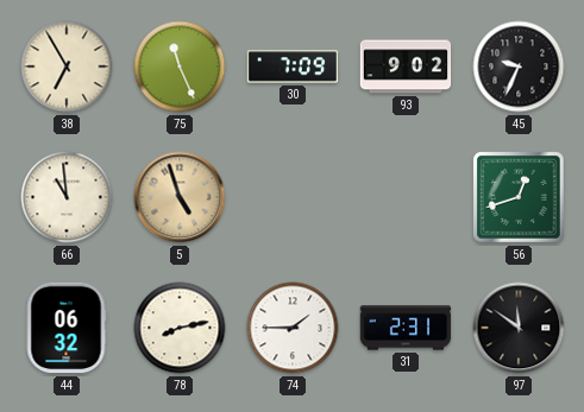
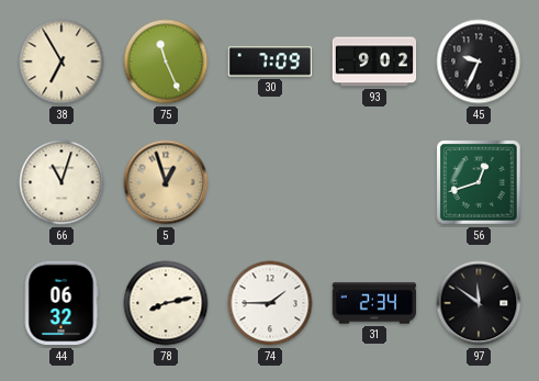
66: 10:59 -> 11:03
5: 4:57 -> 12:57
31: 2:31 -> 2:34
